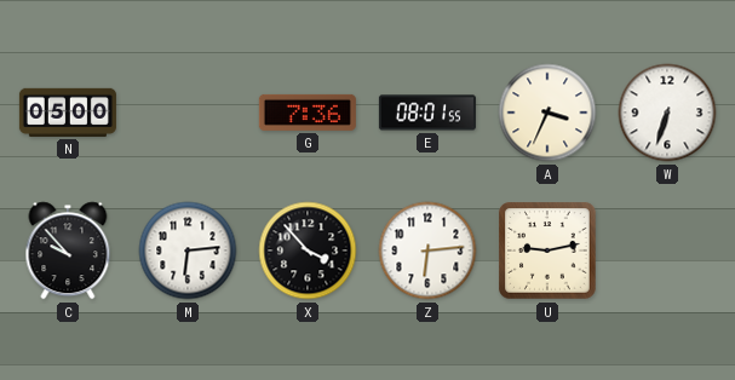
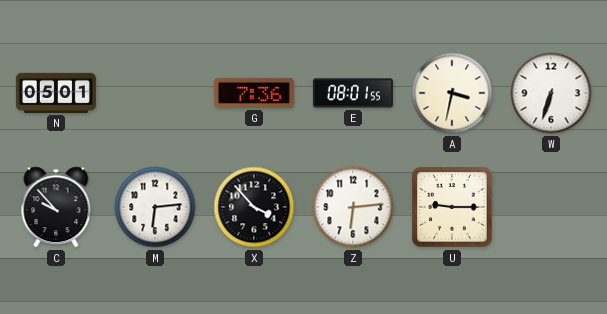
N: 05:00 -> 05:01
A: 3:34 -> 3:32
U: 9:13 -> 9:15
